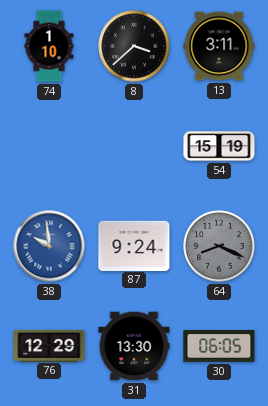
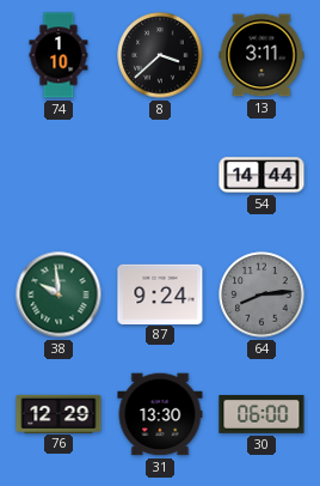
54: 15:19 -> 14:44
38 dial: blue -> green
64: 8:19 -> 8:14
30: 06:05 -> 06:00
